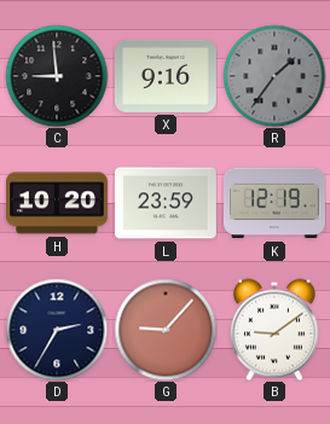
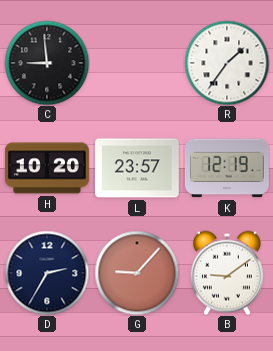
X: 9:16 -> none
R dial: grey -> white
L: 23:59 -> 23:57
